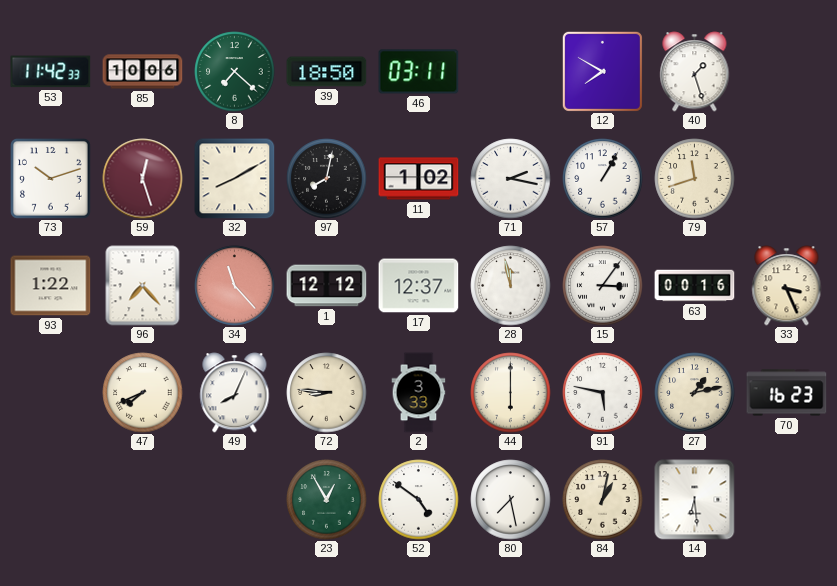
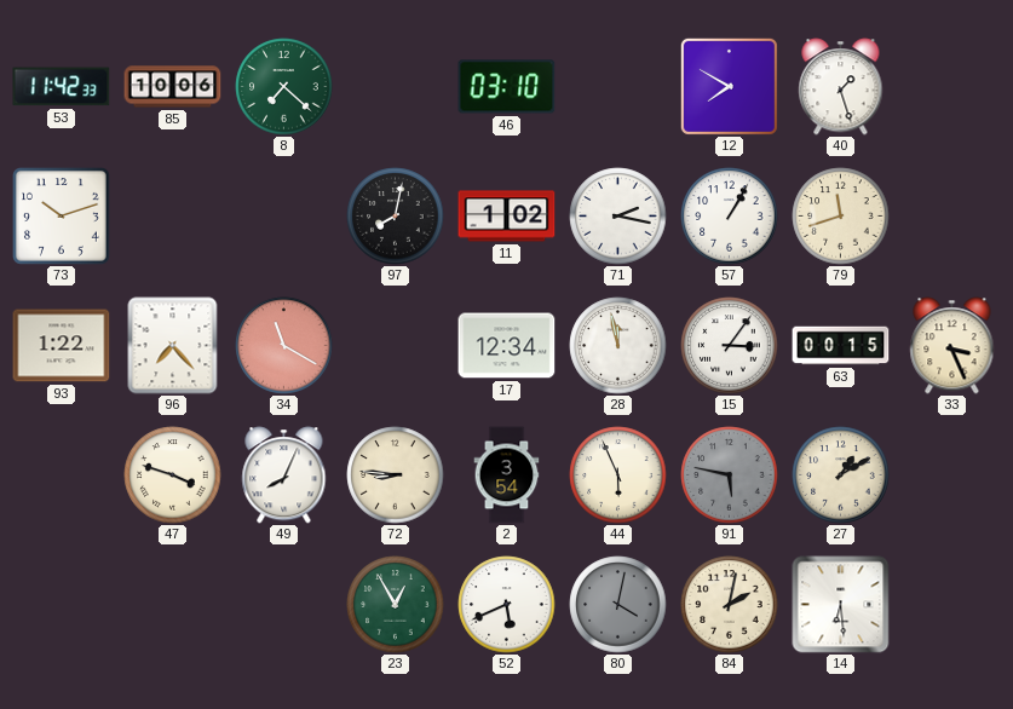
39: 18:50 -> none
46: 03:11 -> 03:10
59: 12:27 -> none
32: 8:10 -> none
34: 11:23 -> 11:20
1: 12:12 -> none
17: 12:37 -> 12:34
63: 00:16 -> 00:15
47: 7:41 -> 3:48
2: 3:33 -> 3:54
44: 6:00 -> 5:56
91 dial: white -> grey
27: 1:13 -> 1:10
70: 16:23 -> none
52: 4:51 -> 5:41
80: 7:28 -> 4:02
80 dial: white -> grey
84: 1:02 -> 2:02
